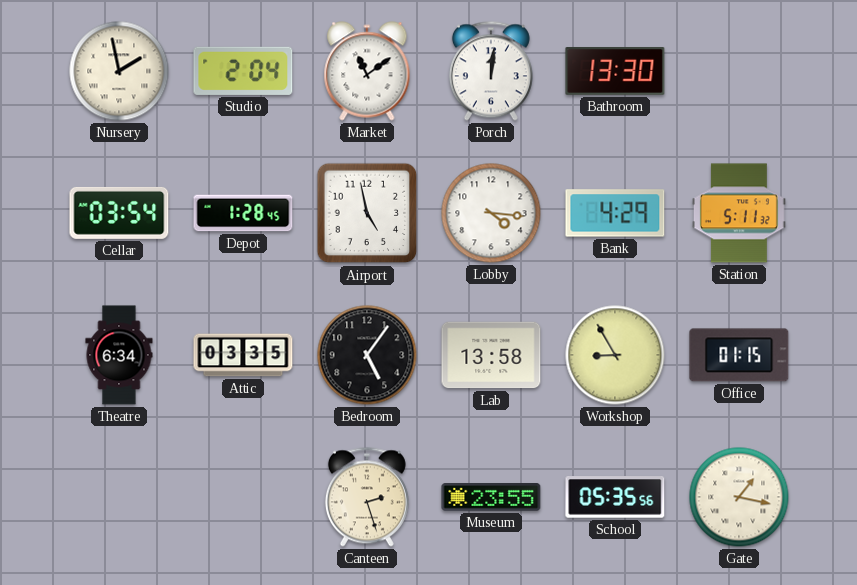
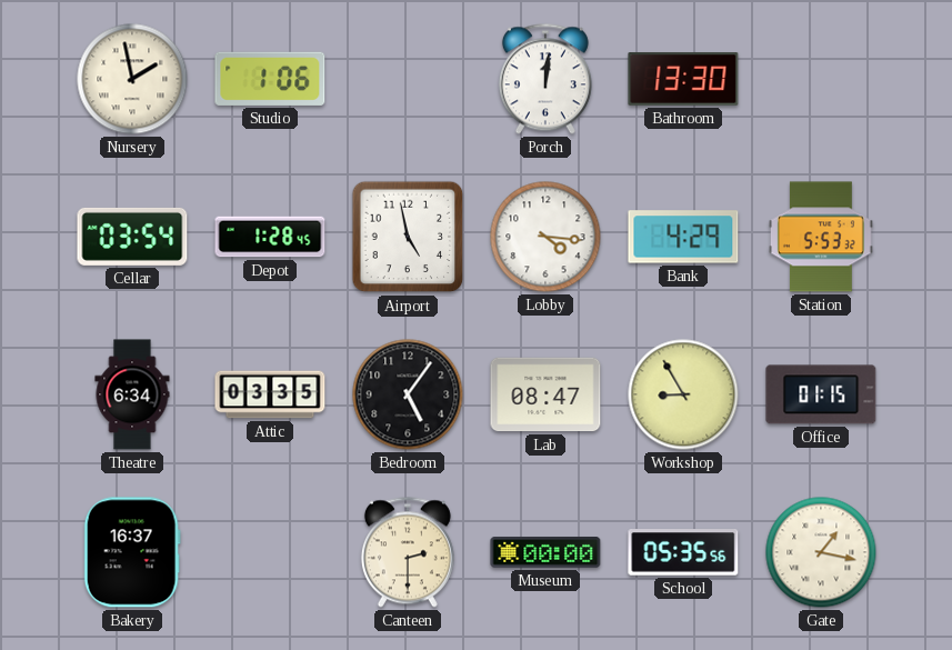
Studio: 2:04 -> 1:06
Market: 11:09 -> none
Station: 5:11 -> 5:53
Lab: 13:58 -> 08:47
Bakery: none -> 16:37
Canteen: 2:27 -> 2:30
Museum: 23:55 -> 00:00
